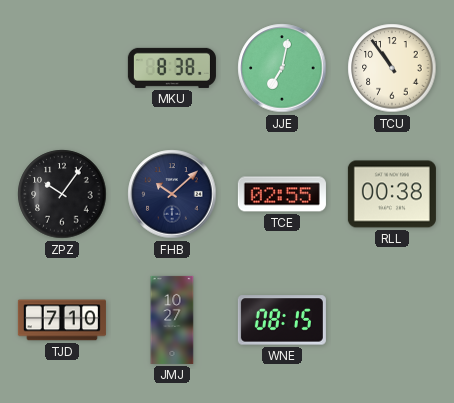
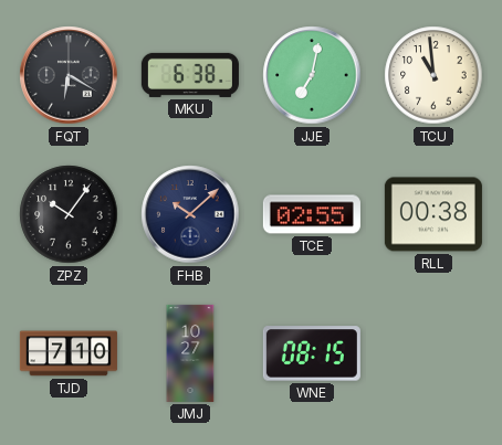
FQT: none -> 6:20
MKU: 8:38 -> 6:38
TCU: 10:54 -> 10:59
